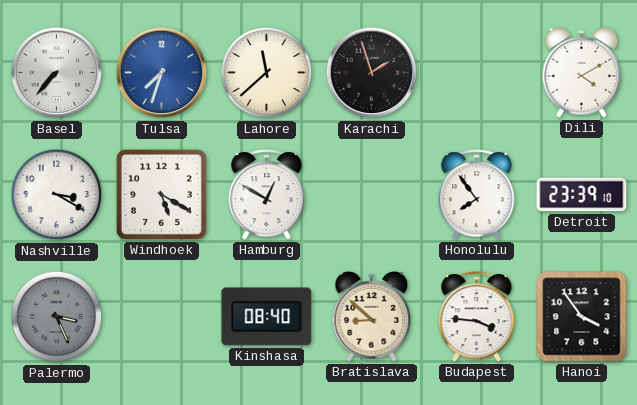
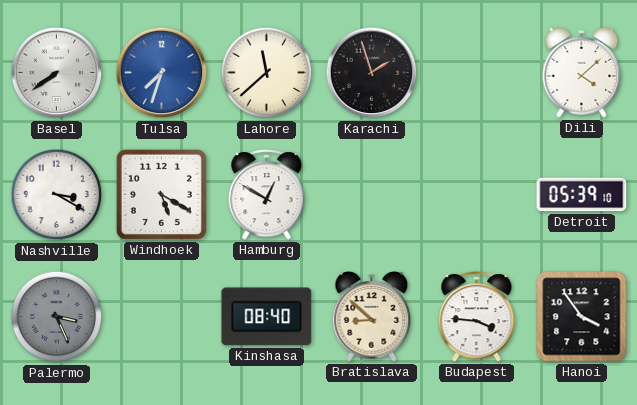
Basel: 7:37 -> 7:39
Dili: 4:10 -> 4:08
Honolulu: 7:54 -> none
Detroit: 23:39 -> 05:39
